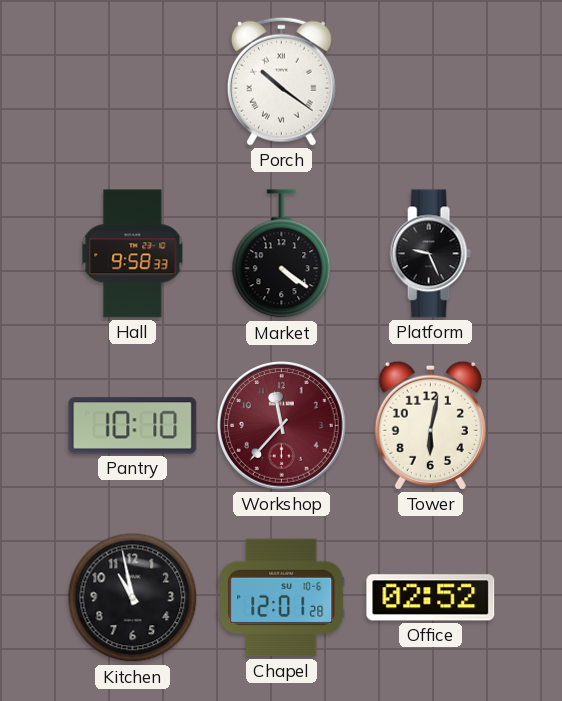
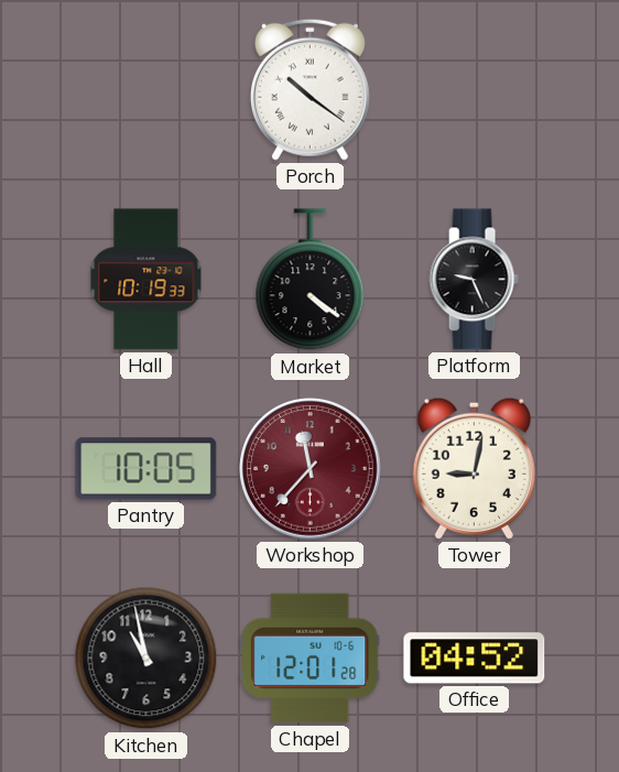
Hall: 9:58 -> 10:19
Pantry: 10:10 -> 10:05
Tower: 6:02 -> 9:02
Office: 02:52 -> 04:52
